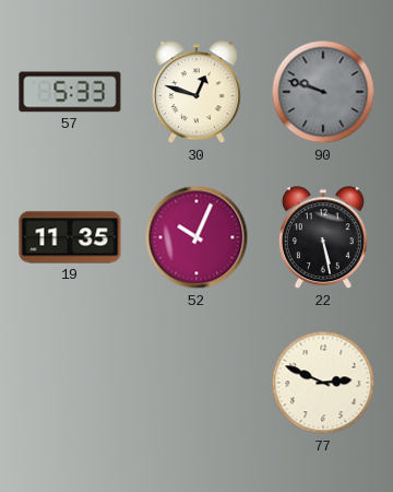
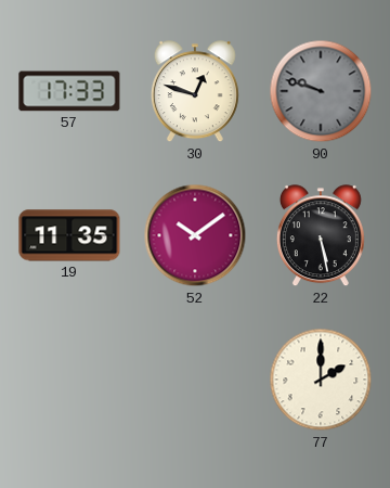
57: 5:33 -> 17:33
52: 10:04 -> 10:09
77: 2:49 -> 2:00
